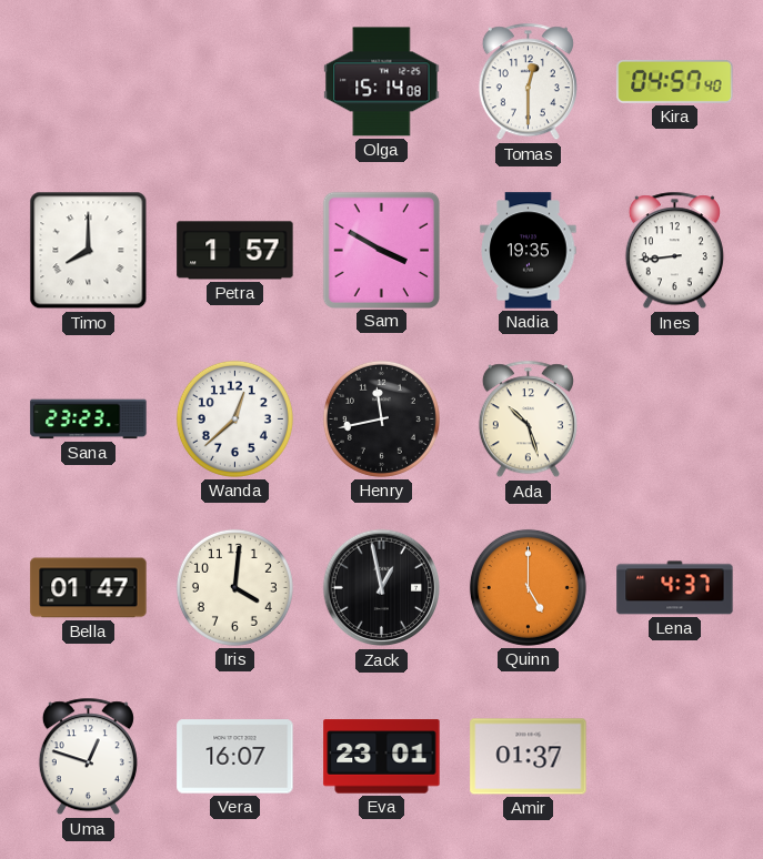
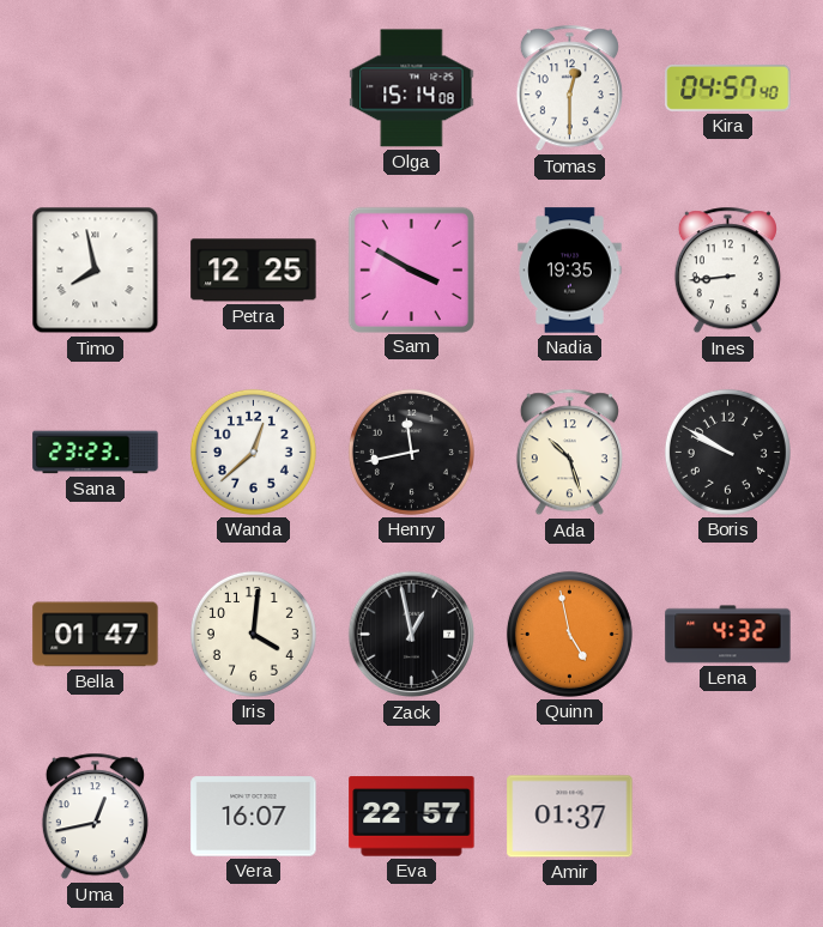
Timo: 8:00 -> 7:58
Petra: 1:57 -> 12:25
Boris: none -> 9:50
Quinn: 5:00 -> 4:58
Lena: 4:37 -> 4:32
Uma: 12:48 -> 12:43
Eva: 23:01 -> 22:57
